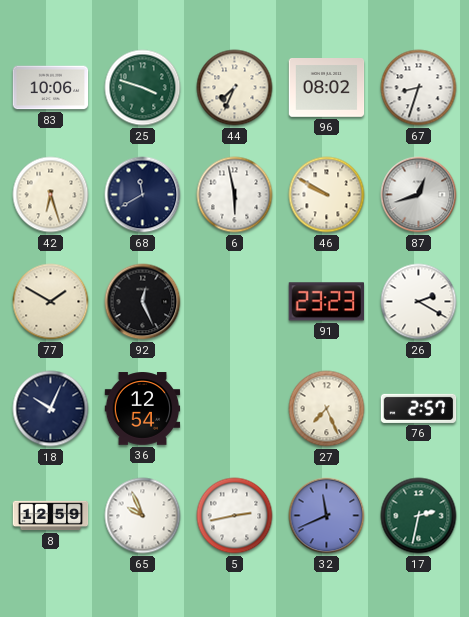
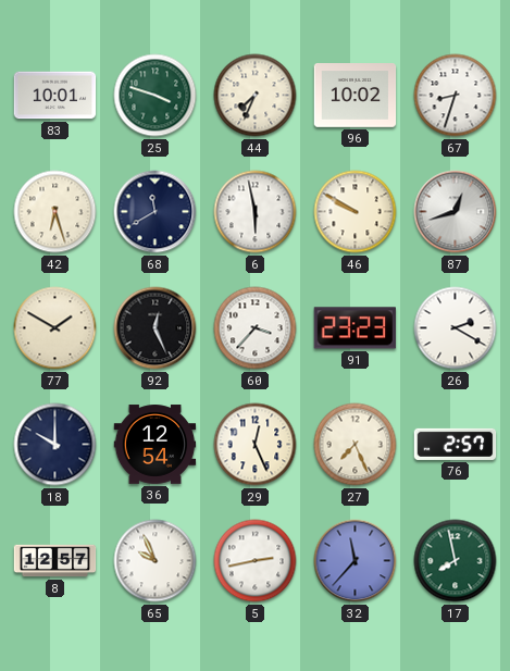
83: 10:06 -> 10:01
96: 08:02 -> 10:02
60: none -> 3:37
18: 10:04 -> 10:00
29: none -> 12:26
8: 12:59 -> 12:57
32: 11:41 -> 11:37
17: 2:32 -> 7:58
